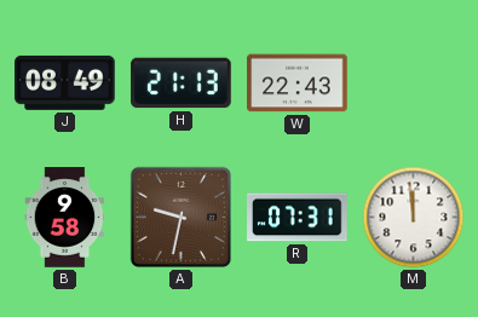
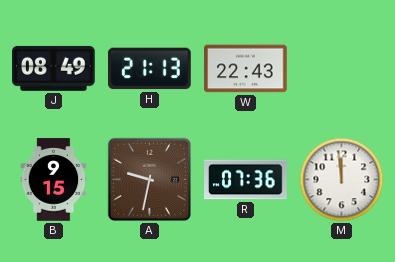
B: 9:58 -> 9:15
R: 07:31 -> 07:36
